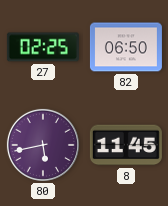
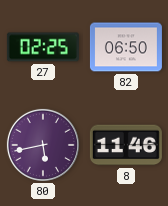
8: 11:45 -> 11:46
